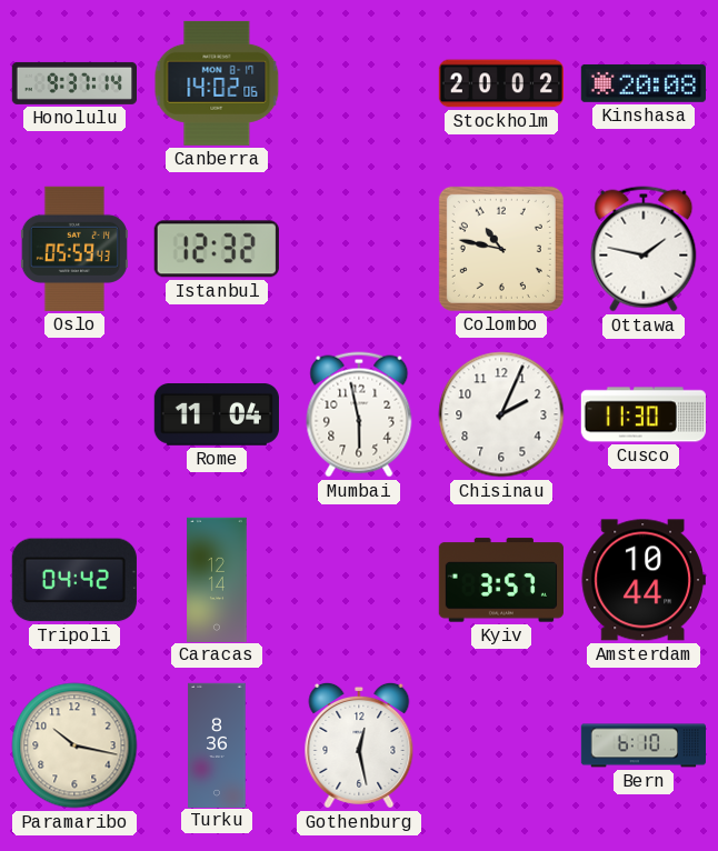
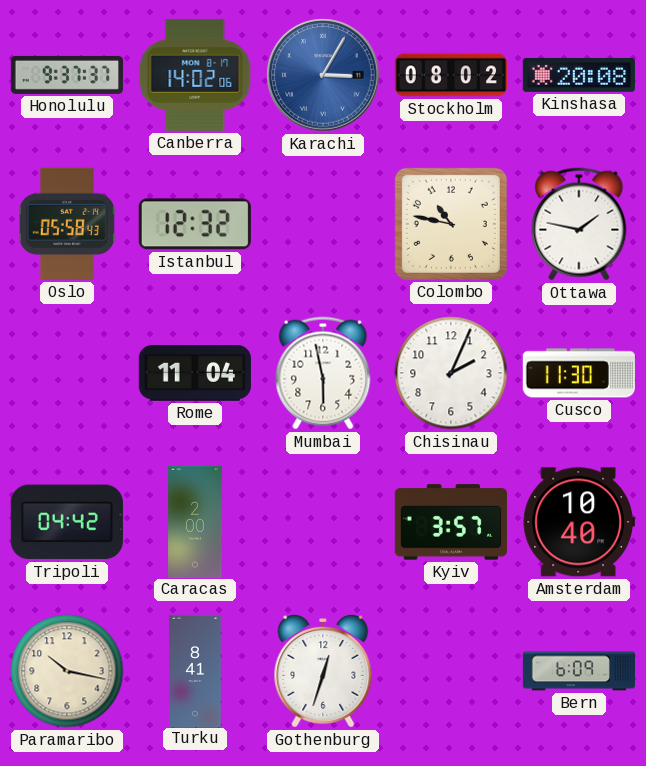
Honolulu: 9:37:14 -> 9:37:37
Karachi: none -> 3:05
Stockholm: 20:02 -> 08:02
Oslo: 05:59 -> 05:58
Caracas: 12:14 -> 2:00
Amsterdam: 10:44 -> 10:40
Turku: 8:36 -> 8:41
Gothenburg: 12:28 -> 12:33
Bern: 6:10 -> 6:09
